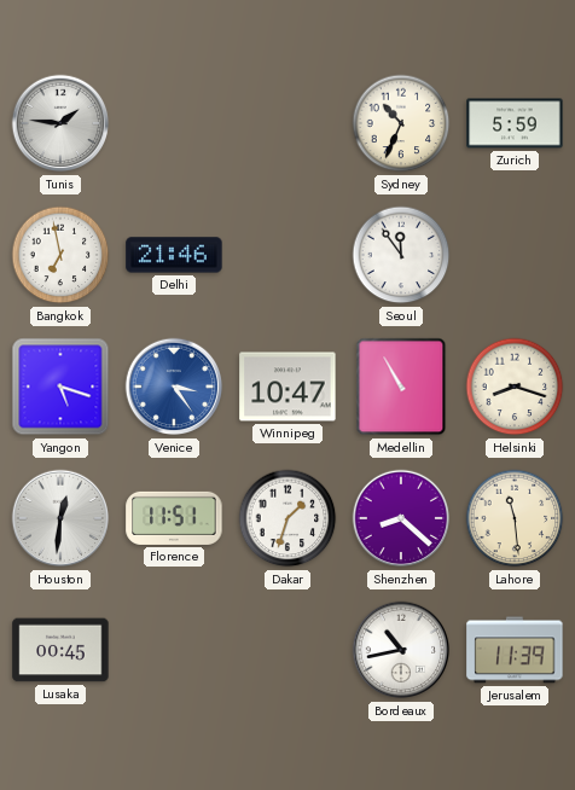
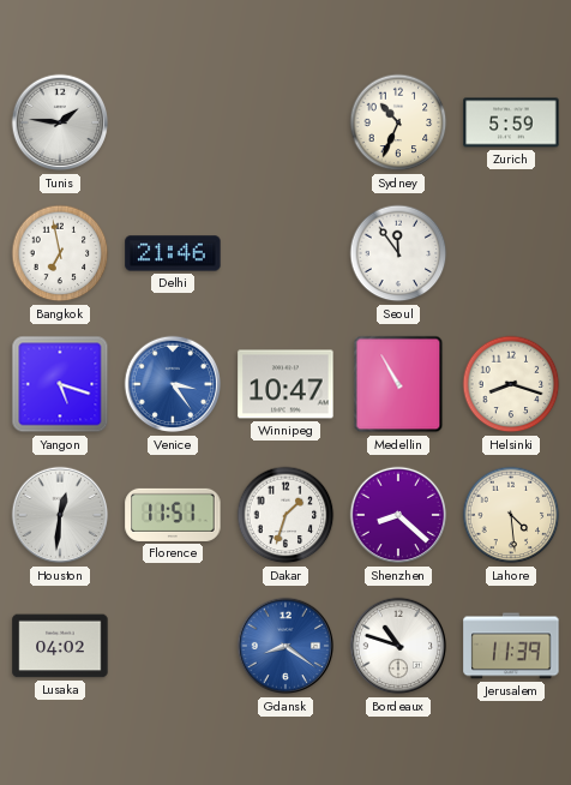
Lahore: 11:29 -> 4:29
Lusaka: 00:45 -> 04:02
Gdansk: none -> 8:21
Bordeaux: 10:43 -> 10:48
